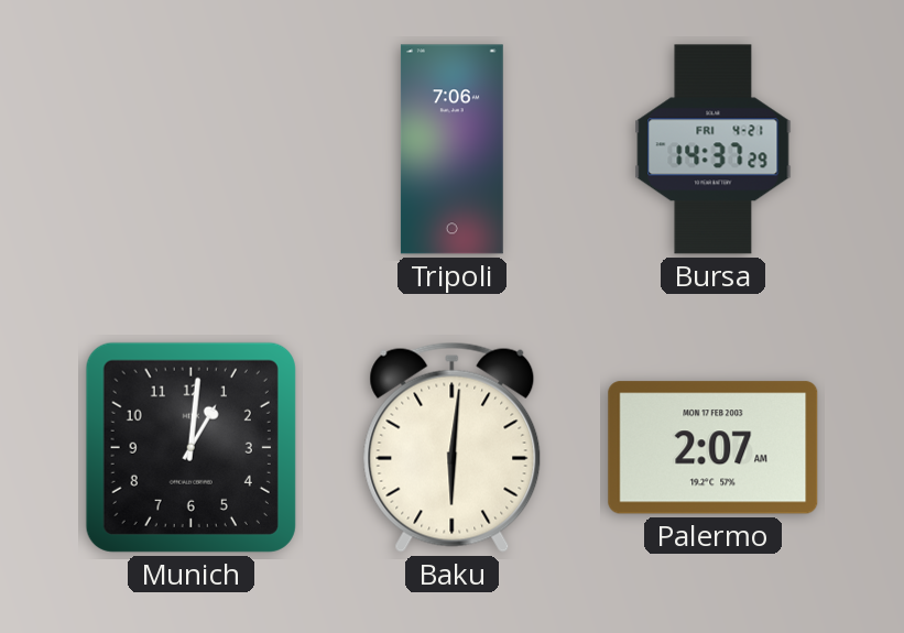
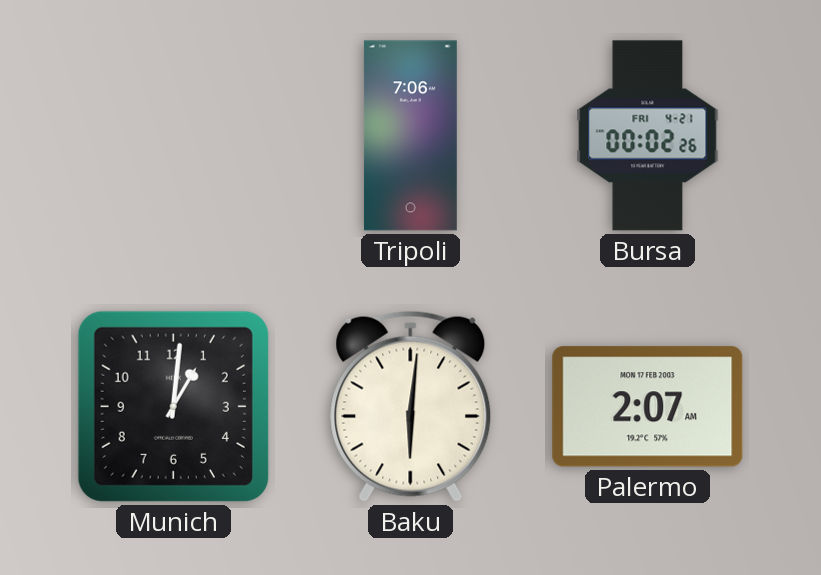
Bursa: 14:37 -> 00:02
